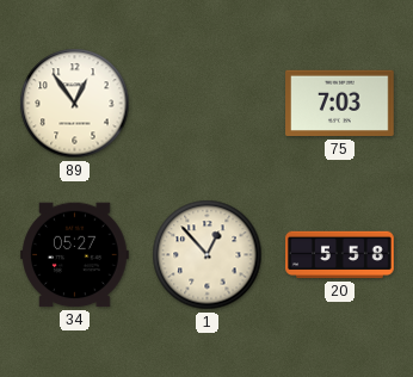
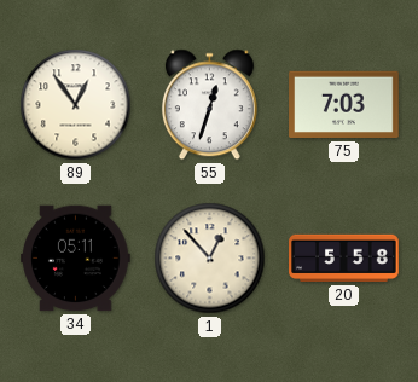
55: none -> 12:33
34: 05:27 -> 05:11
